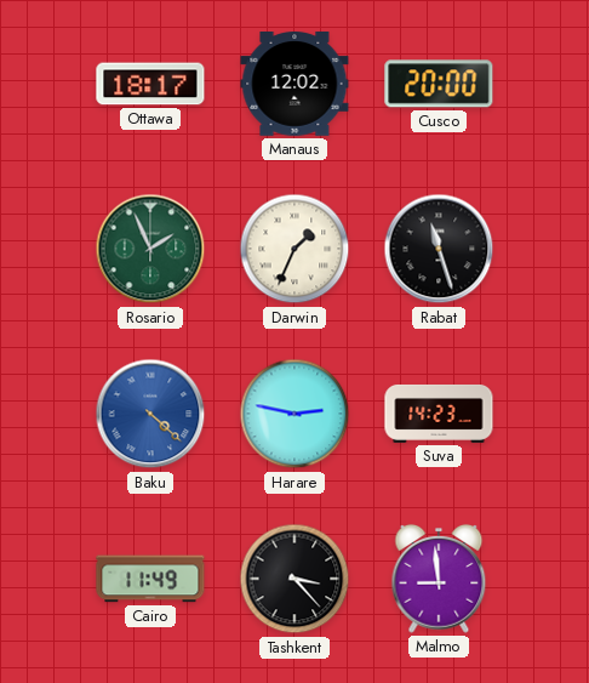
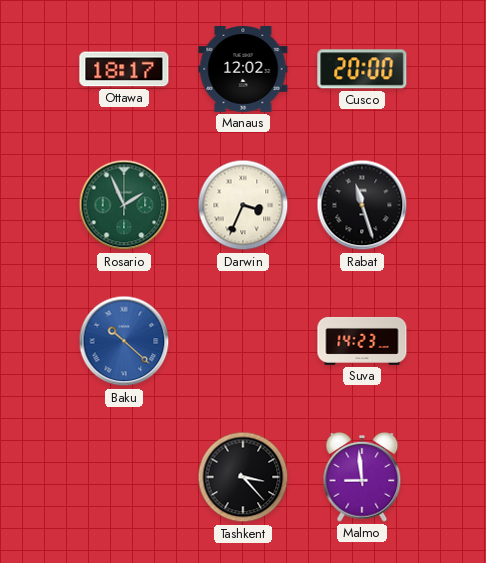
Darwin: 1:34 -> 3:34
Baku: 4:22 -> 10:22
Harare: 2:47 -> none
Cairo: 11:49 -> none
